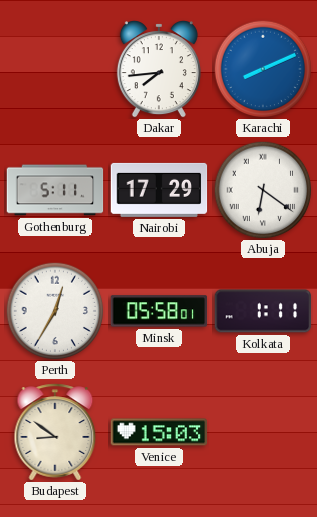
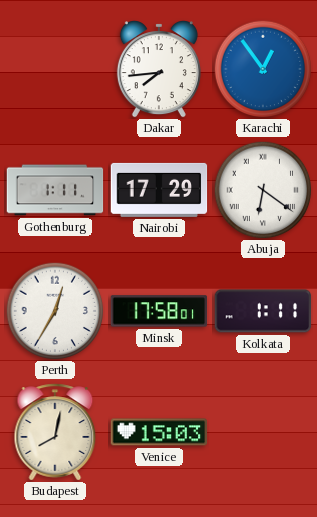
Karachi: 8:11 -> 12:54
Gothenburg: 5:11 -> 1:11
Minsk: 05:58 -> 17:58
Budapest: 8:51 -> 8:02
